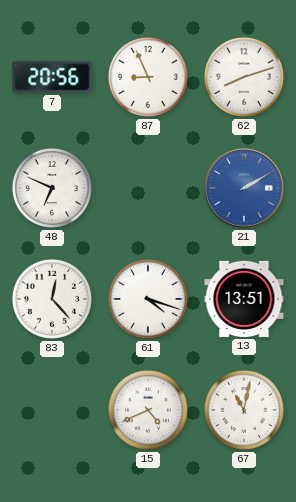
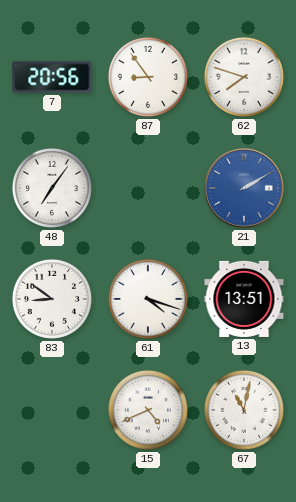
87: 8:56 -> 8:54
62: 8:12 -> 7:48
48: 6:49 -> 7:06
83: 12:23 -> 8:51
